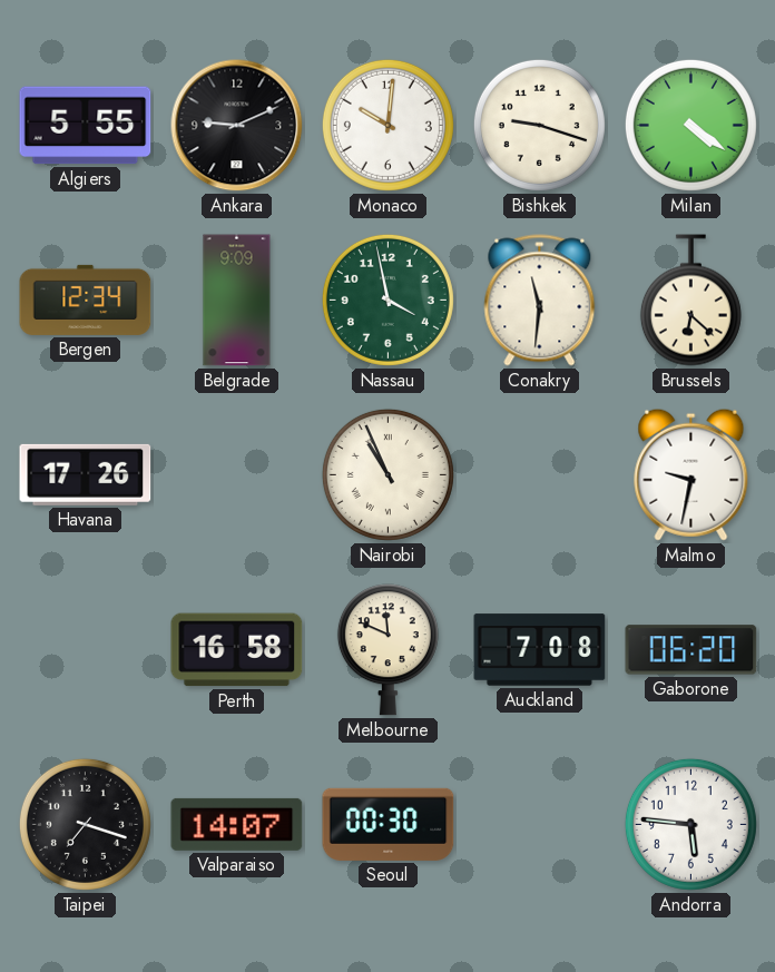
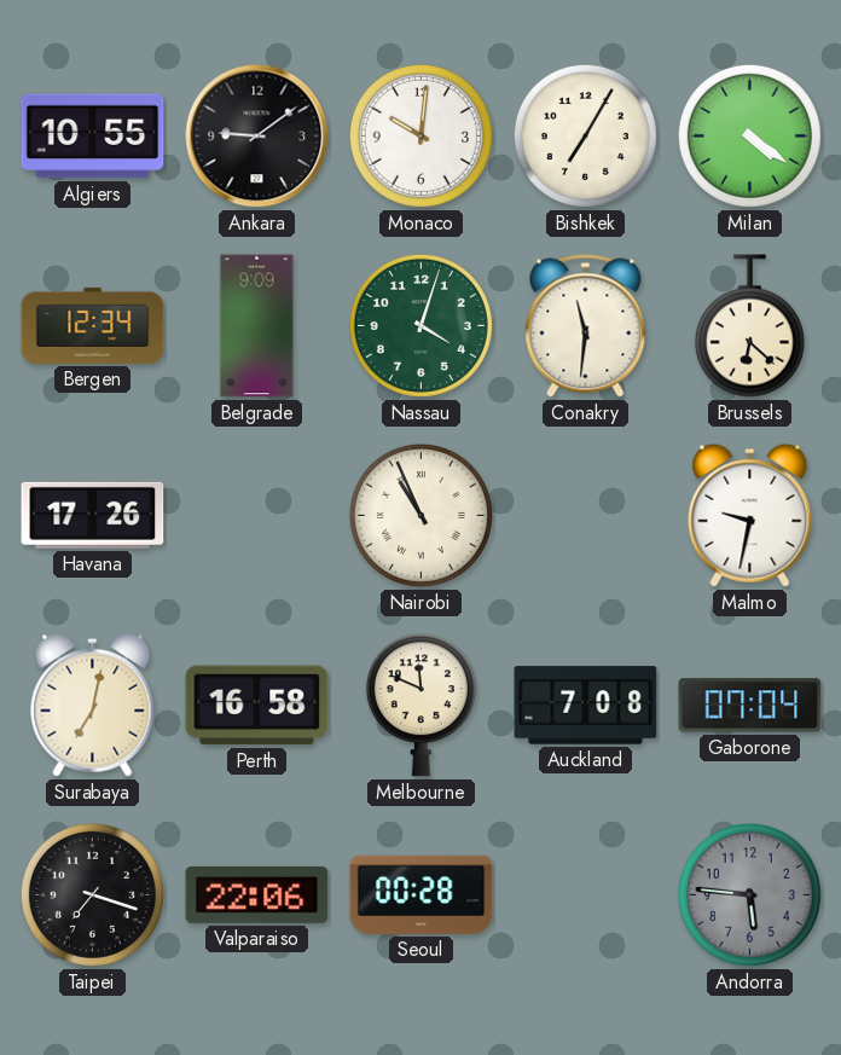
Algiers: 5:55 -> 10:55
Ankara: 9:11 -> 9:09
Bishkek: 9:18 -> 7:05
Nassau: 3:58 -> 4:03
Surabaya: none -> 7:02
Gaborone: 06:20 -> 07:04
Valparaiso: 14:07 -> 22:06
Seoul: 00:30 -> 00:28
Andorra dial: white -> grey
